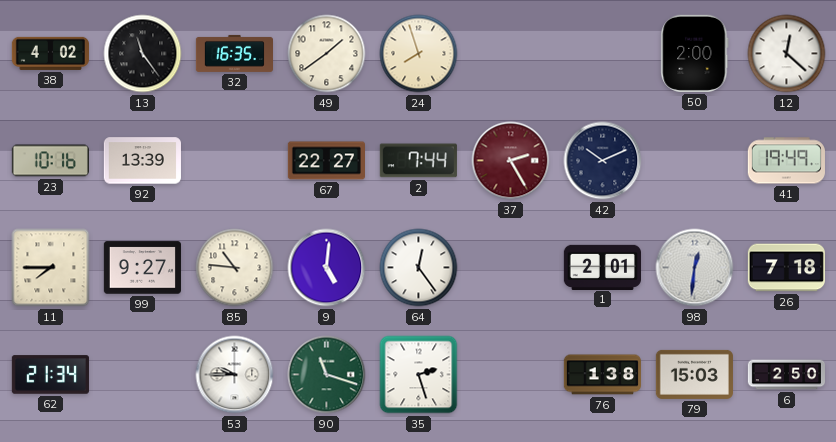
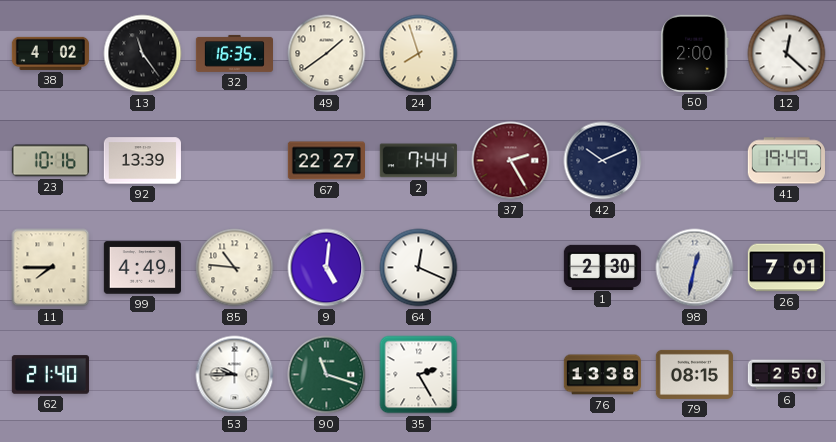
99: 9:27 -> 4:49
64: 12:24 -> 12:19
1: 2:01 -> 2:30
98: 12:31 -> 12:32
26: 7:18 -> 7:01
62: 21:34 -> 21:40
35: 2:27 -> 2:25
76: 1:38 -> 13:38
79: 15:03 -> 08:15
